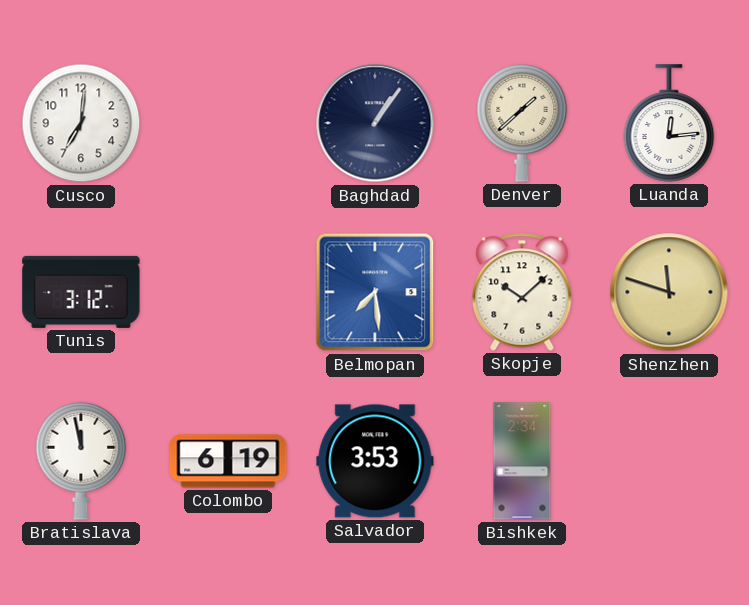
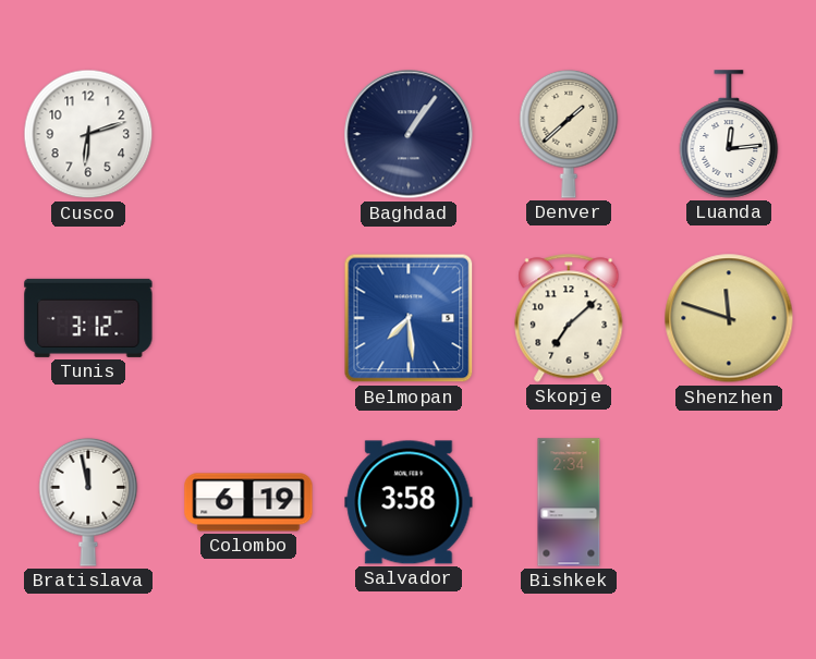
Cusco: 7:01 -> 6:12
Skopje: 10:08 -> 7:08
Salvador: 3:53 -> 3:58
